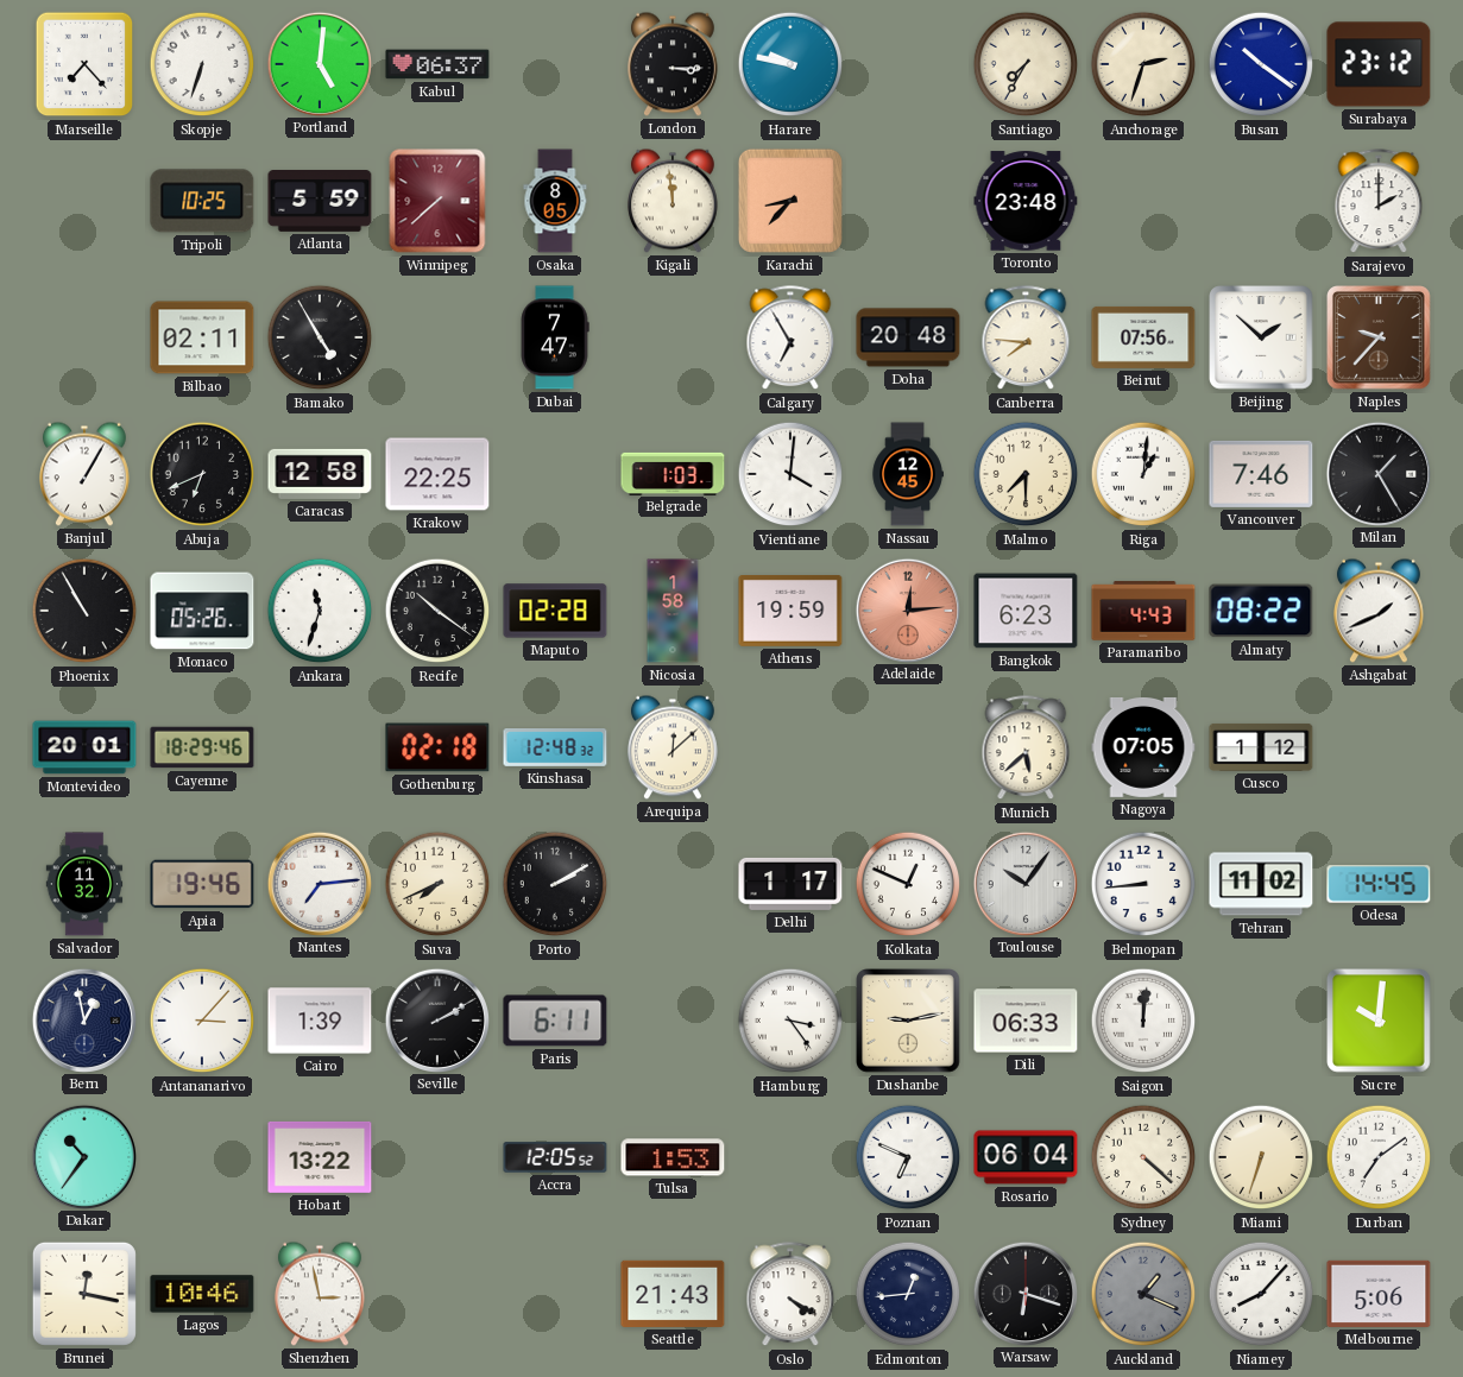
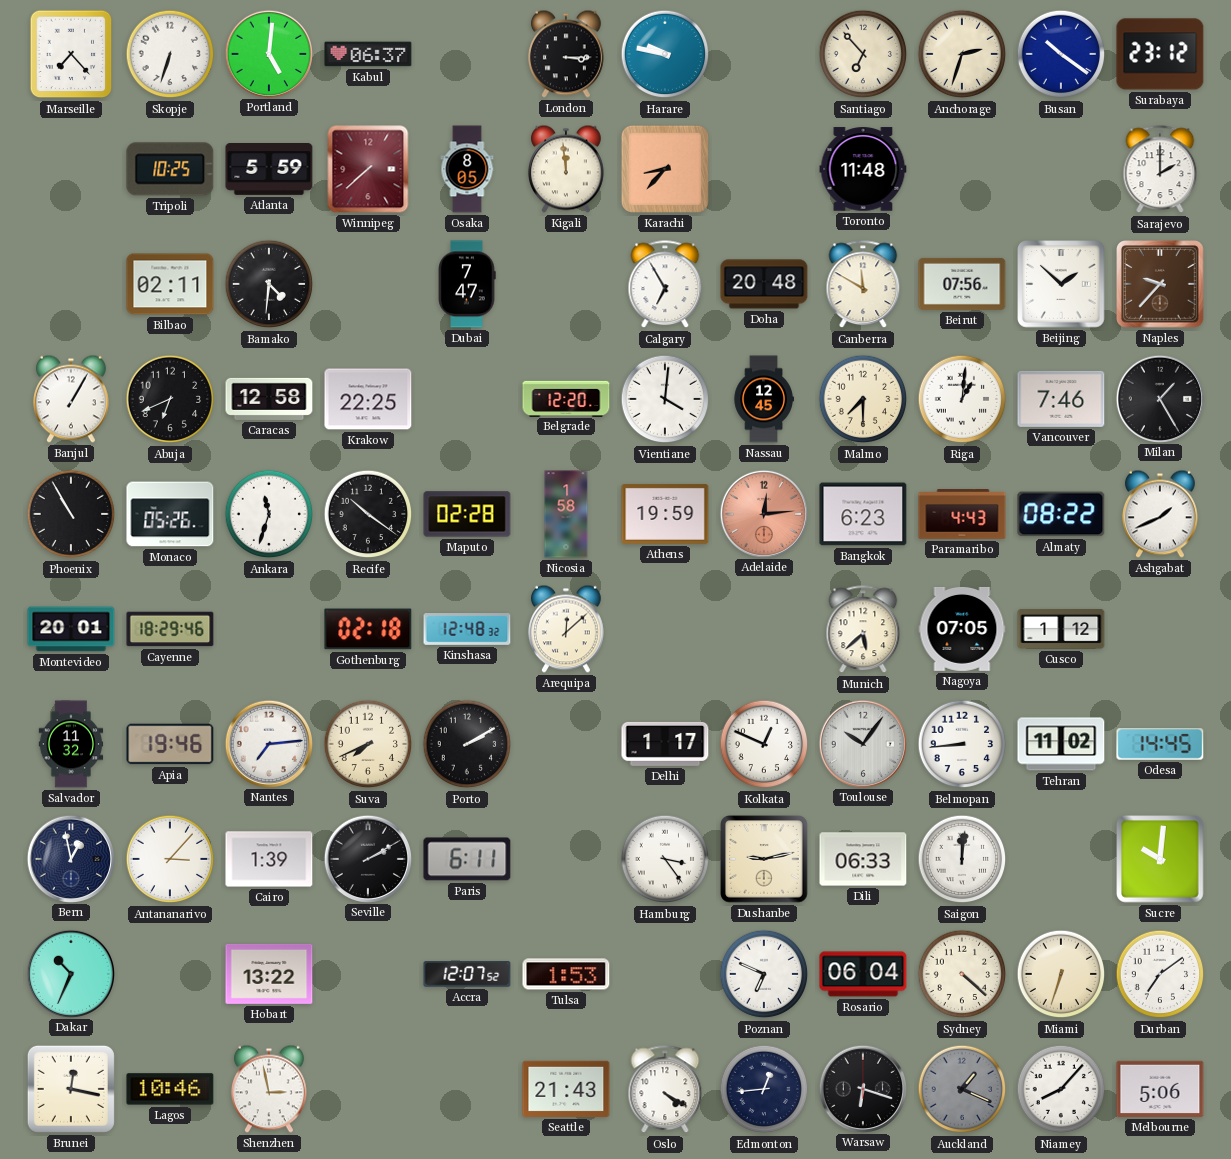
Santiago: 7:35 -> 6:53
Toronto: 23:48 -> 11:48
Bamako: 4:55 -> 4:31
Canberra: 7:46 -> 11:50
Belgrade: 1:03 -> 12:20
Dakar: 10:36 -> 10:34
Accra: 12:05 -> 12:07
